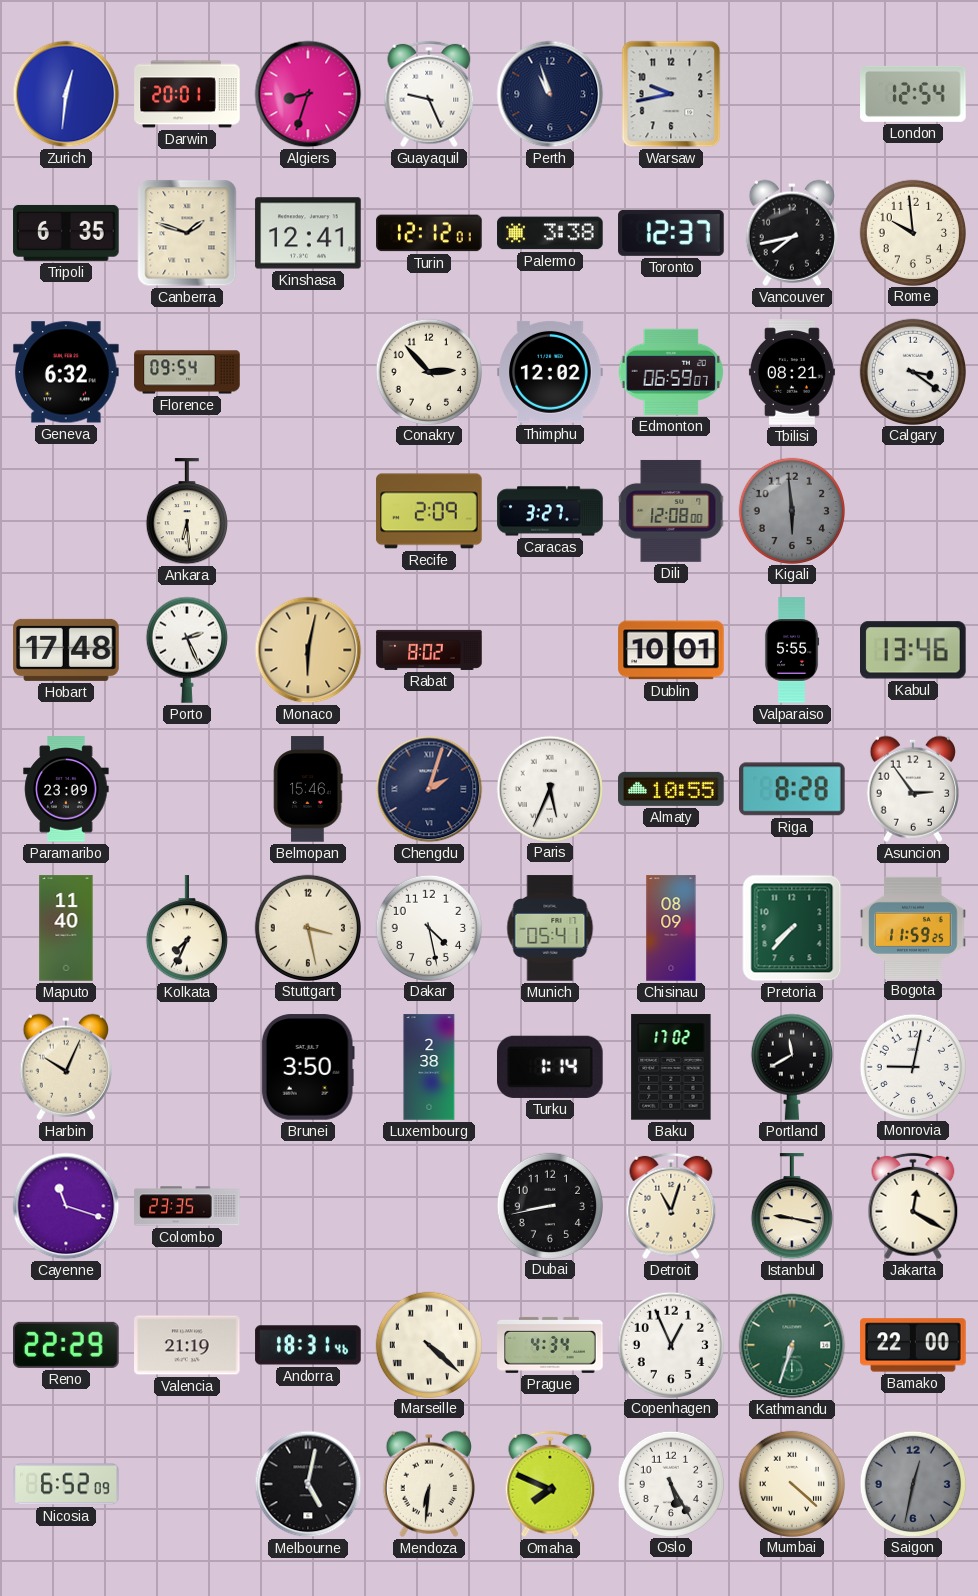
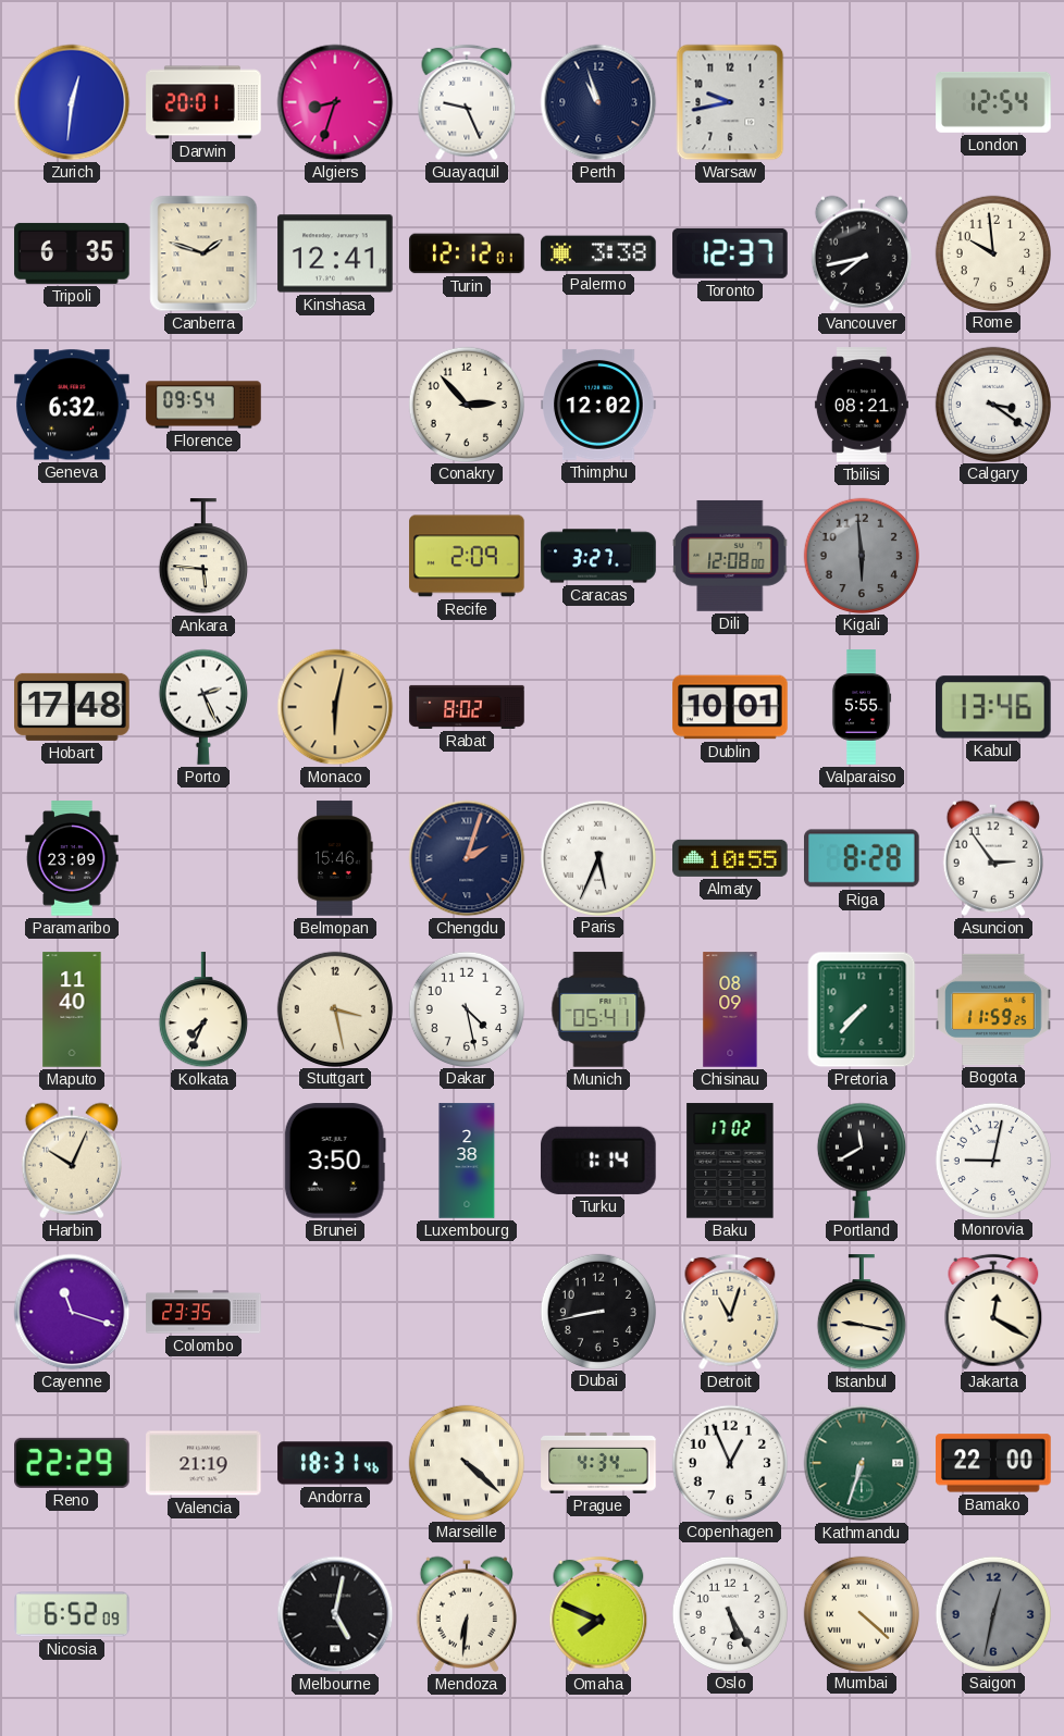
Edmonton: 06:59 -> none
Ankara: 6:29 -> 5:46
